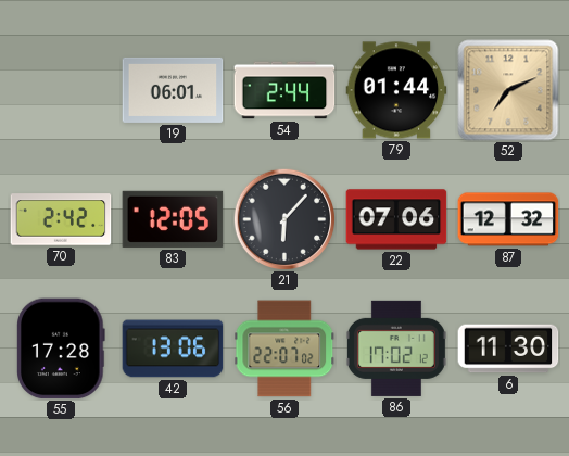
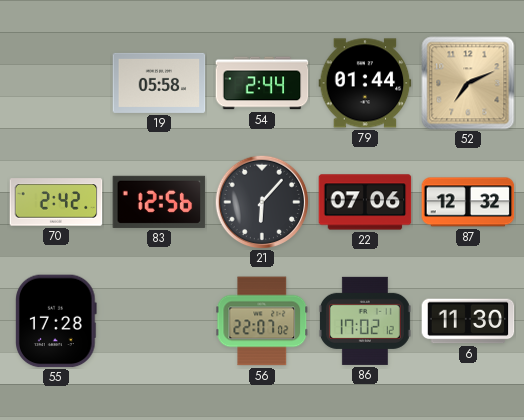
19: 06:01 -> 05:58
83: 12:05 -> 12:56
42: 13:06 -> none
